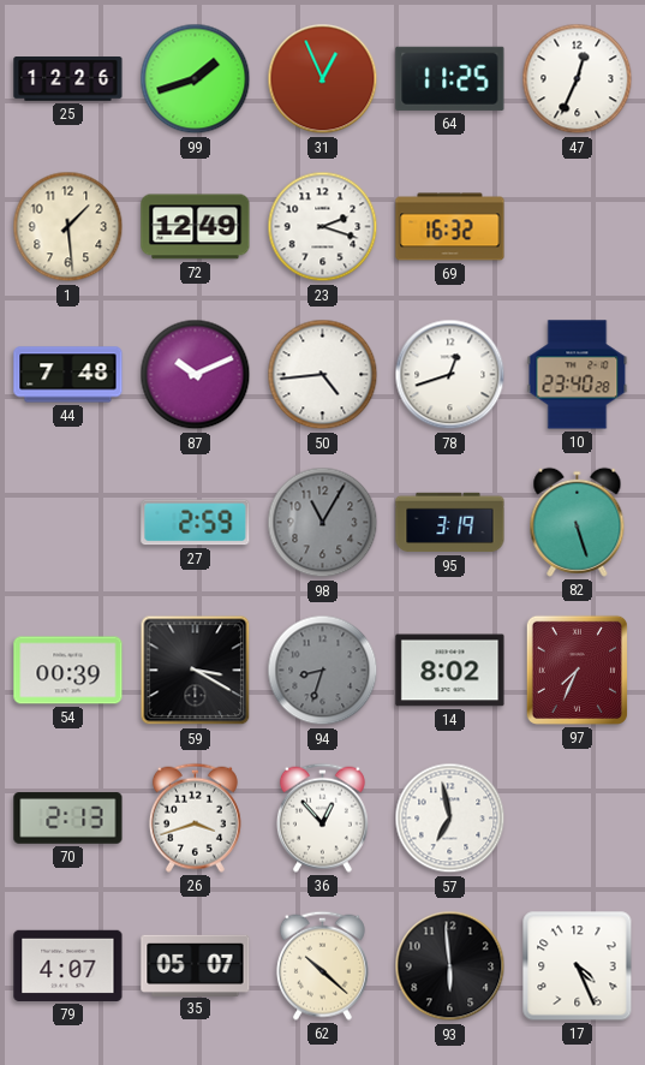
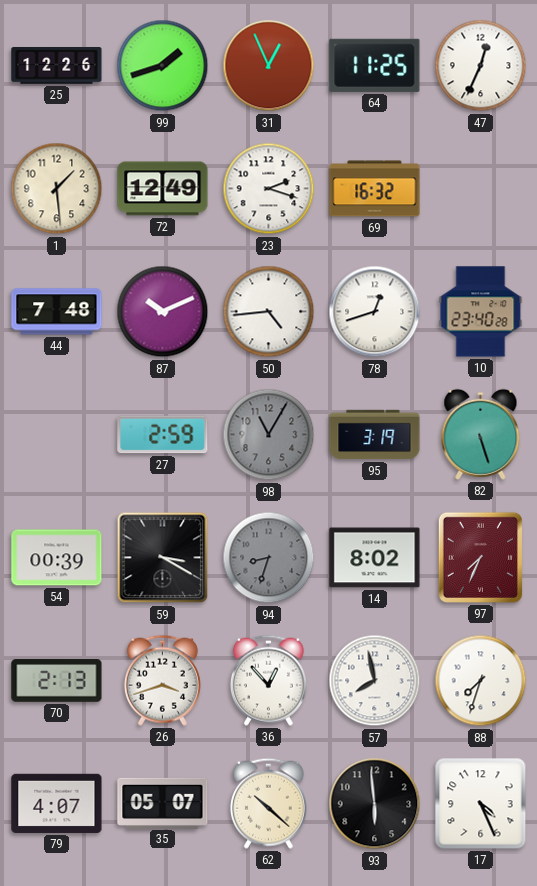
57: 6:58 -> 7:58
88: none -> 7:33
